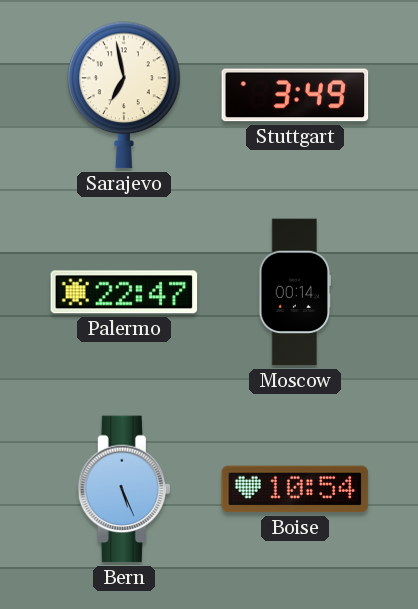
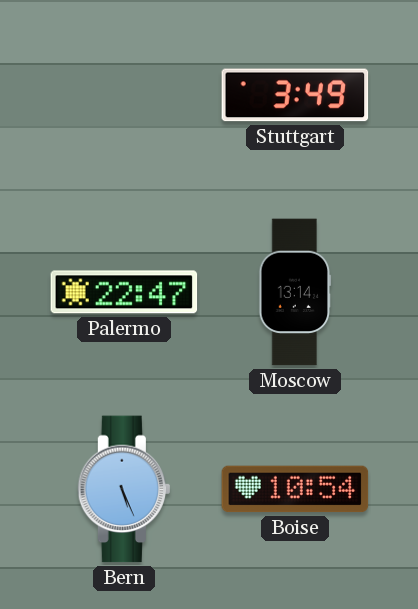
Sarajevo: 6:58 -> none
Moscow: 00:14 -> 13:14
